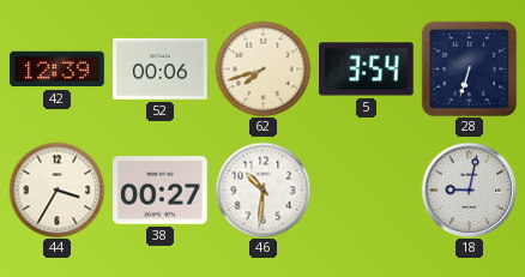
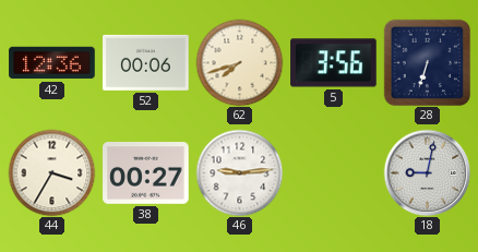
42: 12:39 -> 12:36
5: 3:54 -> 3:56
46: 10:31 -> 9:14
